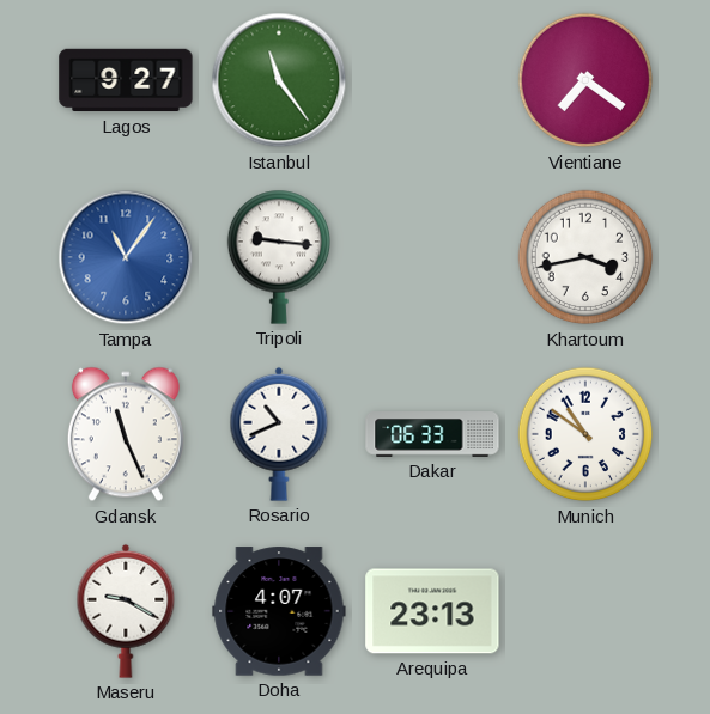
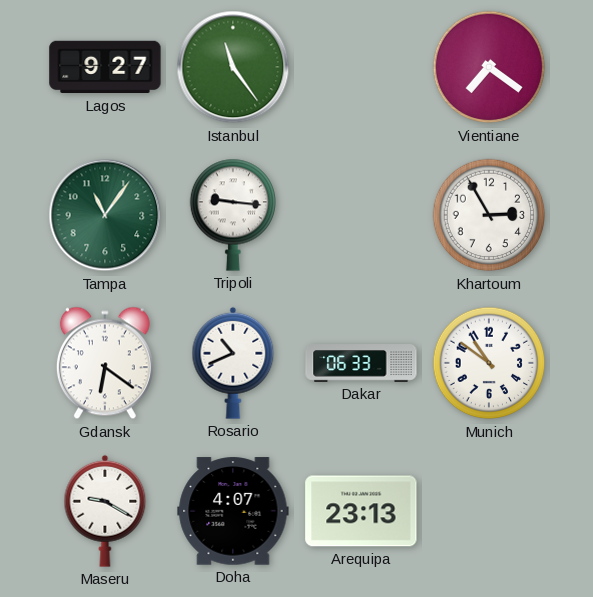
Tampa dial: blue -> green
Khartoum: 3:43 -> 2:55
Gdansk: 11:26 -> 6:21
